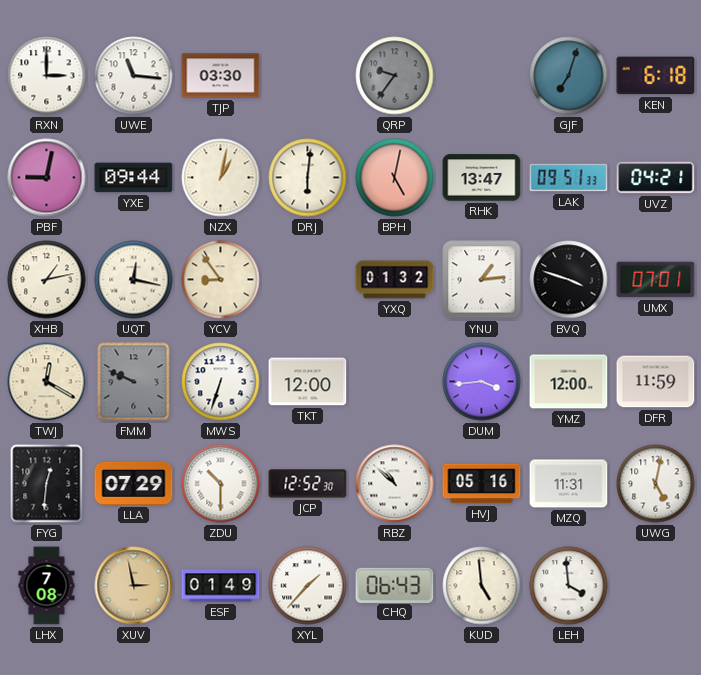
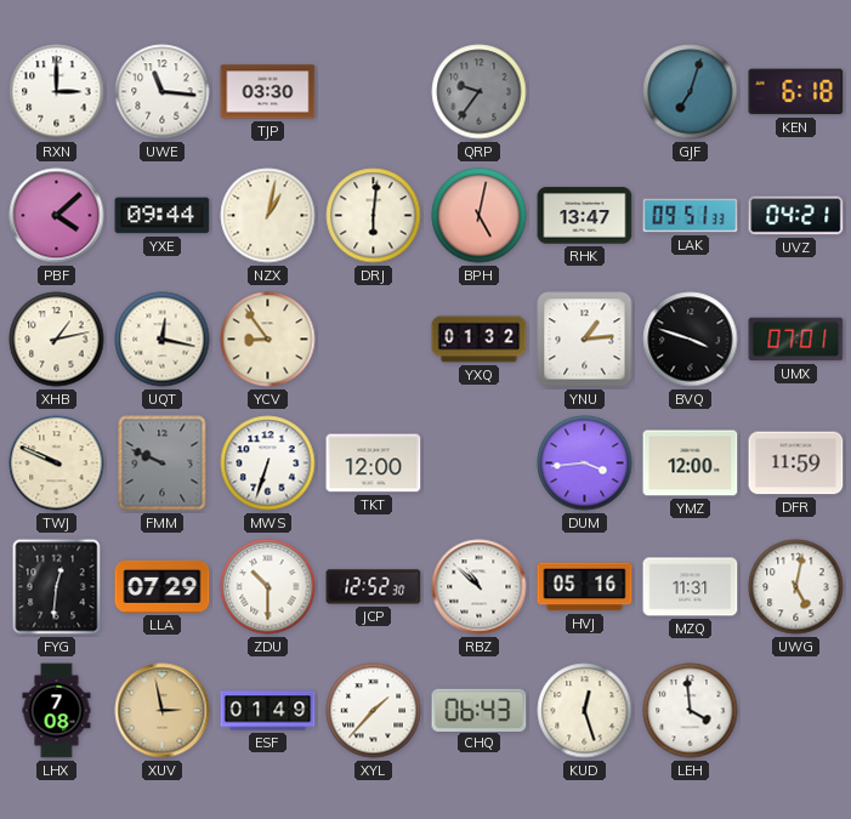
PBF: 9:02 -> 4:08
TWJ: 12:20 -> 9:49
KUD: 4:59 -> 12:27
